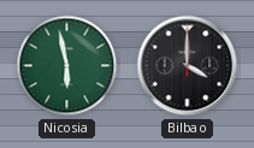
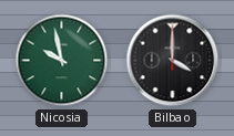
Nicosia: 5:58 -> 9:58
